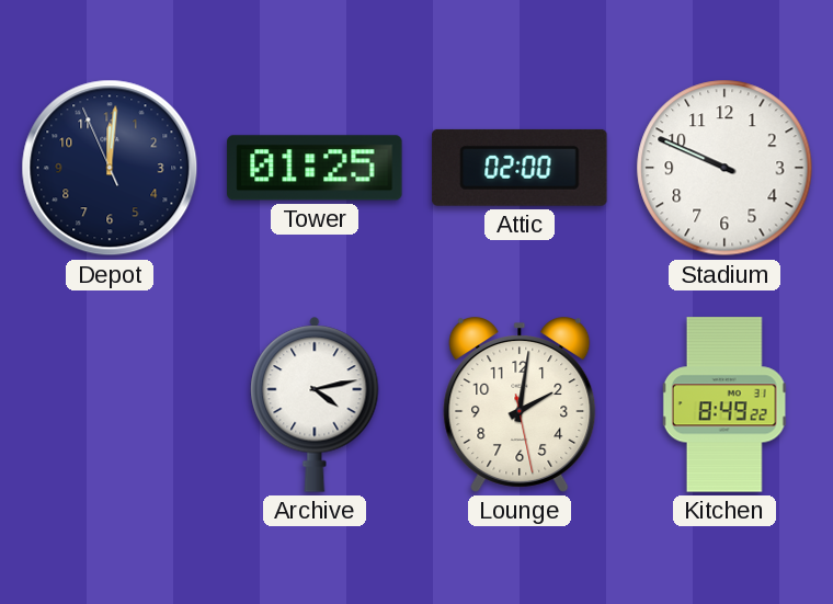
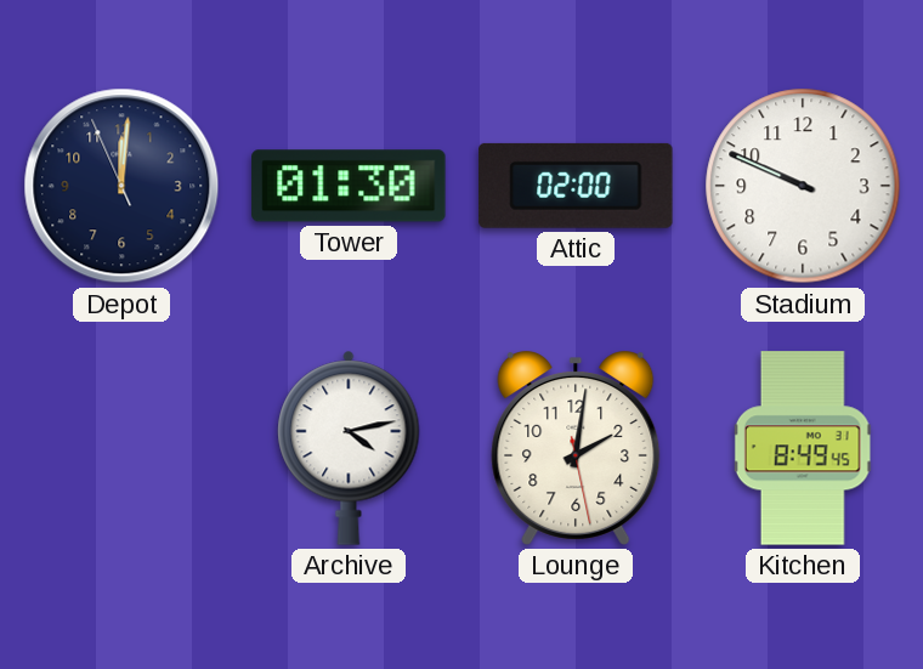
Tower: 01:25 -> 01:30
Kitchen: 8:49:22 -> 8:49:45
